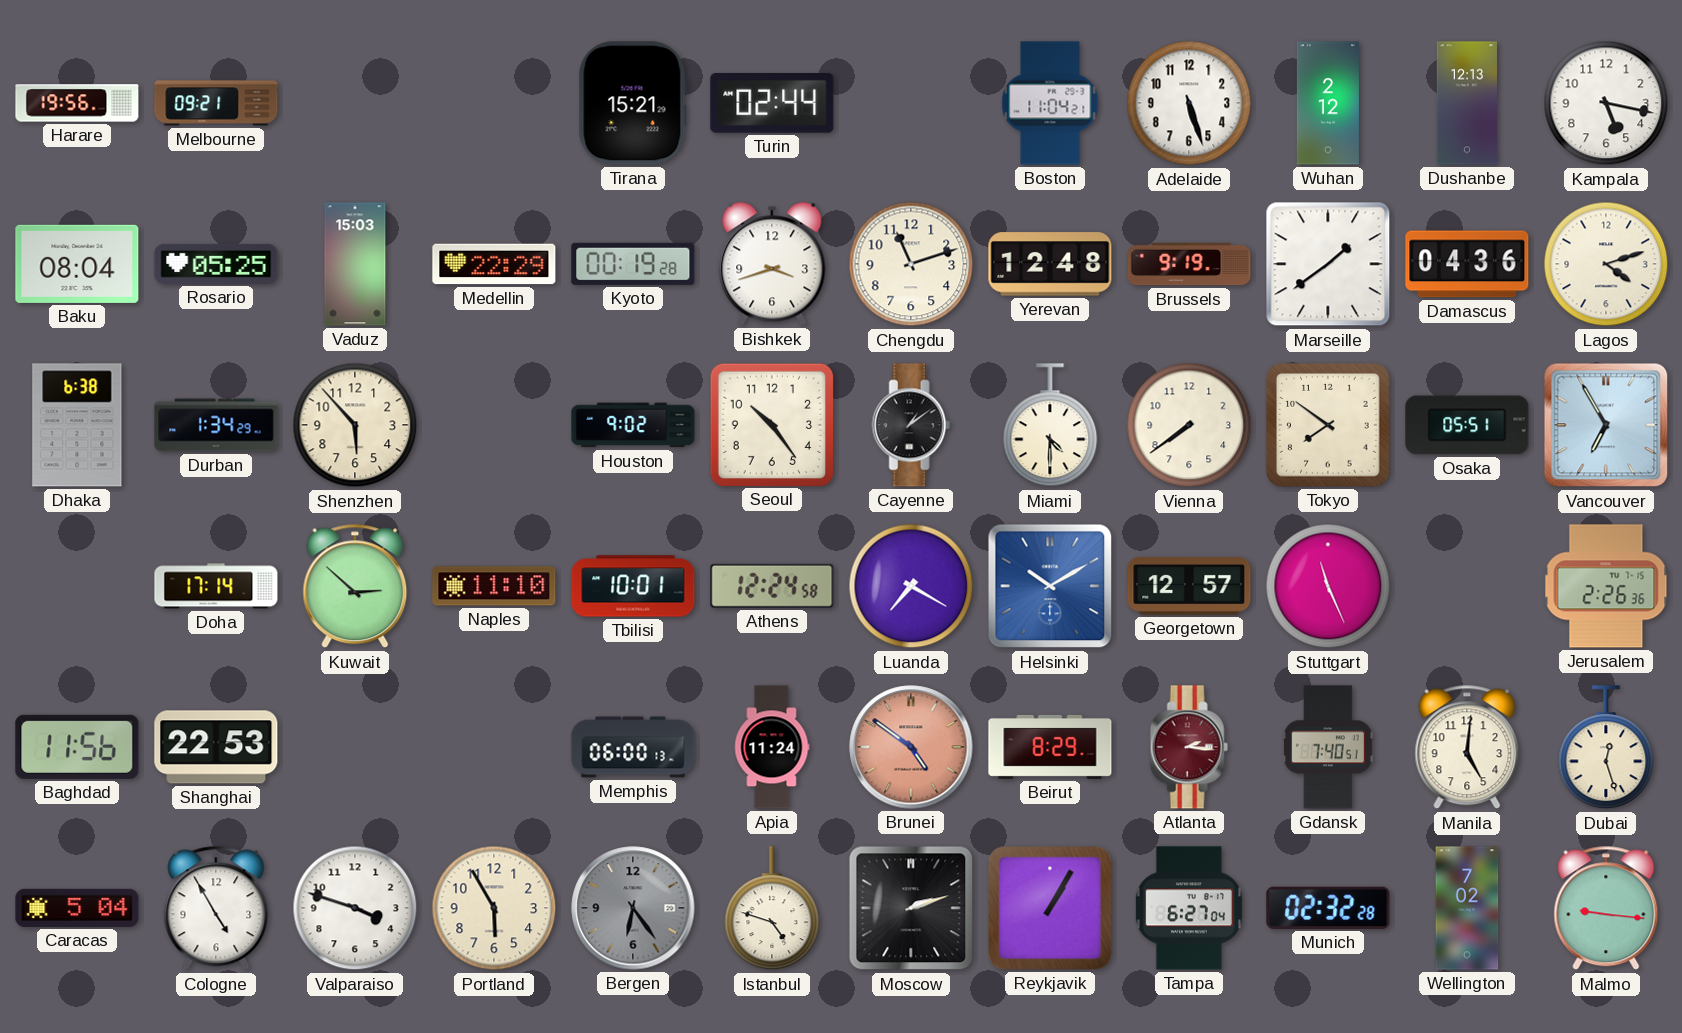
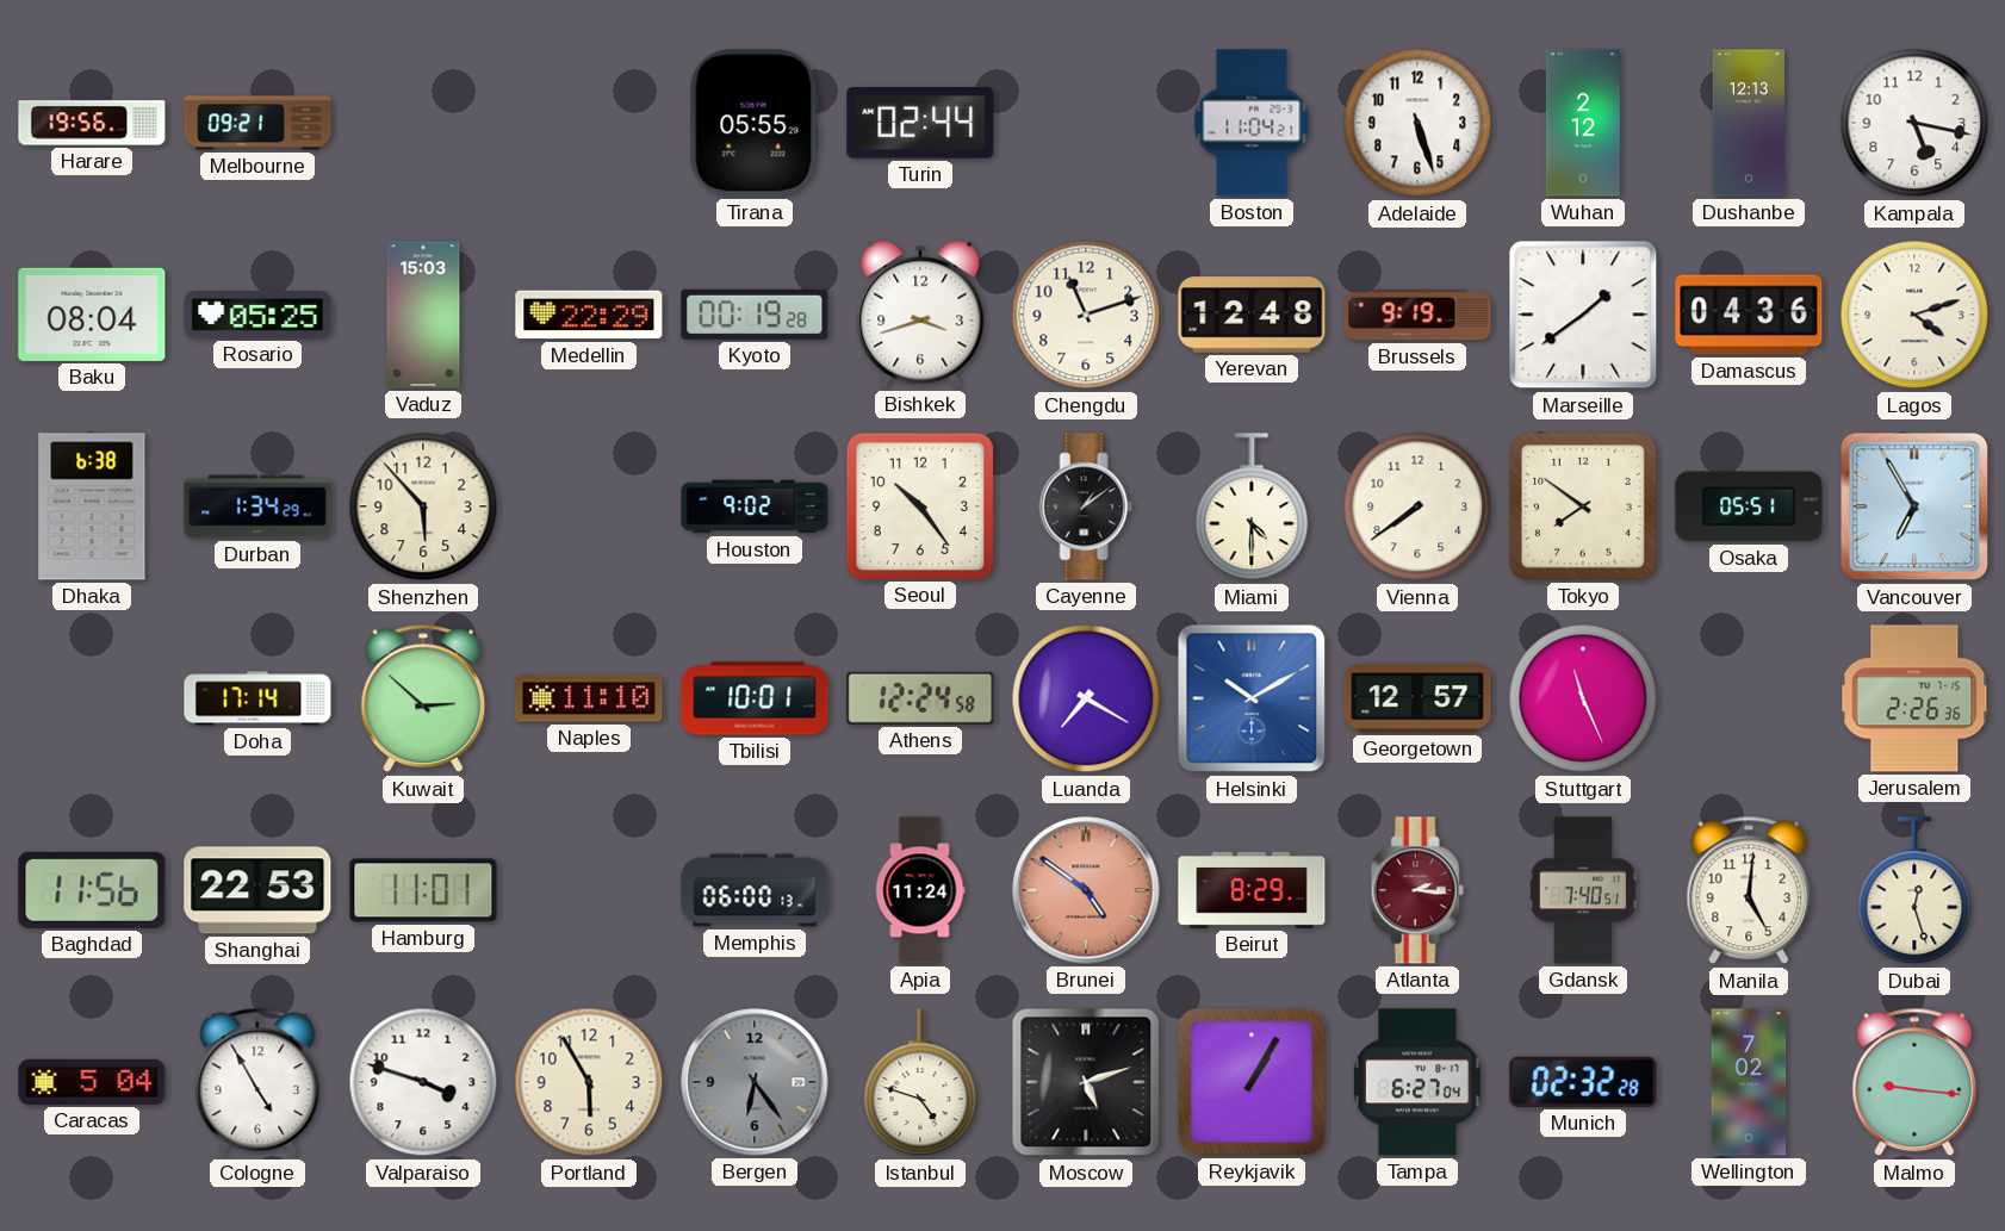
Tirana: 15:21 -> 05:55
Hamburg: none -> 11:01
Moscow: 2:12 -> 5:12
